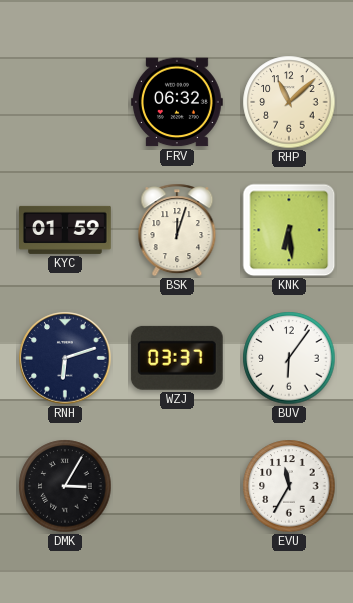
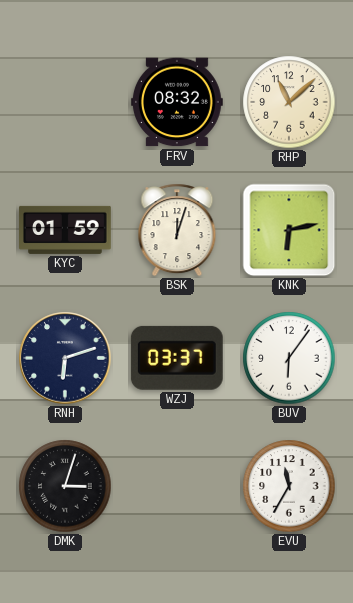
FRV: 06:32 -> 08:32
KNK: 6:29 -> 6:13
DMK: 3:05 -> 3:03
